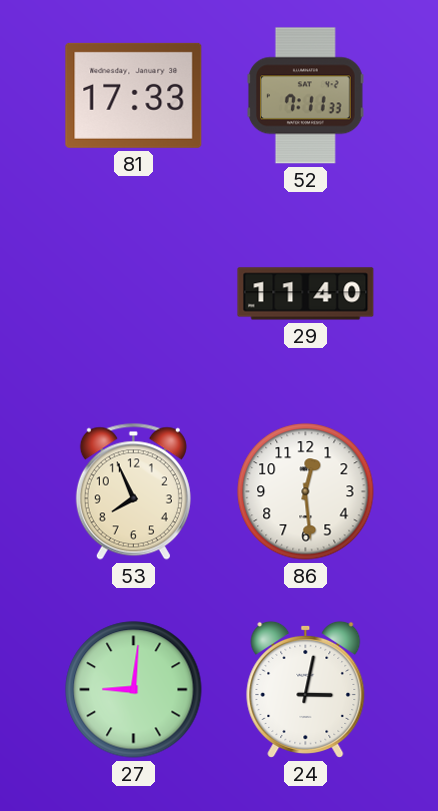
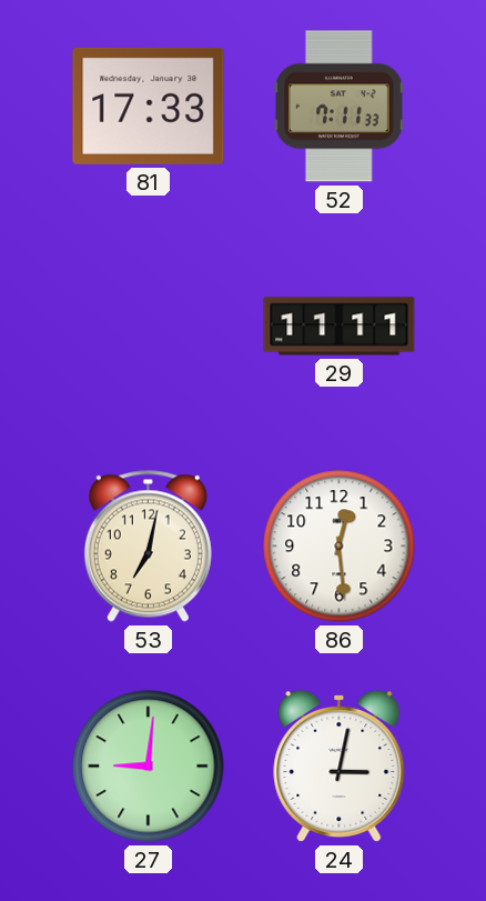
29: 11:40 -> 11:11
53: 7:56 -> 7:02
